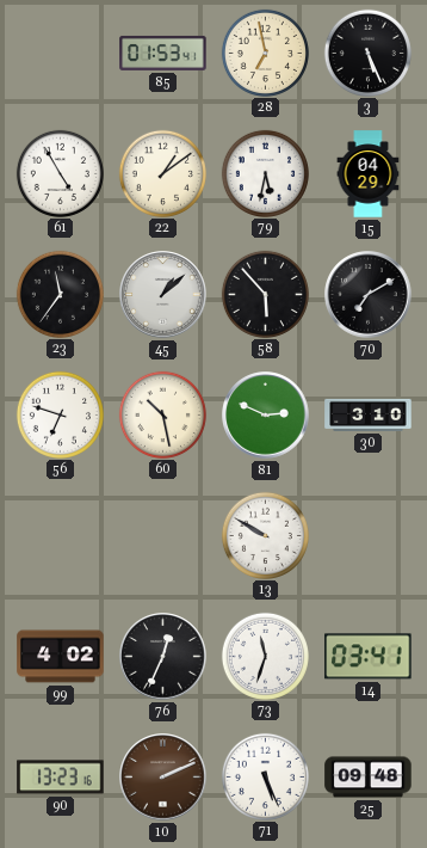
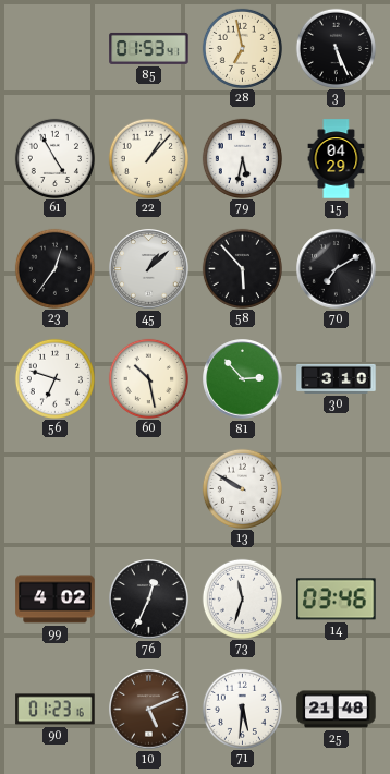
22: 1:09 -> 1:07
23: 11:36 -> 12:36
81: 2:49 -> 2:53
14: 03:41 -> 03:46
90: 13:23 -> 01:23
10: 2:11 -> 5:11
71: 5:26 -> 5:31
25: 09:48 -> 21:48
